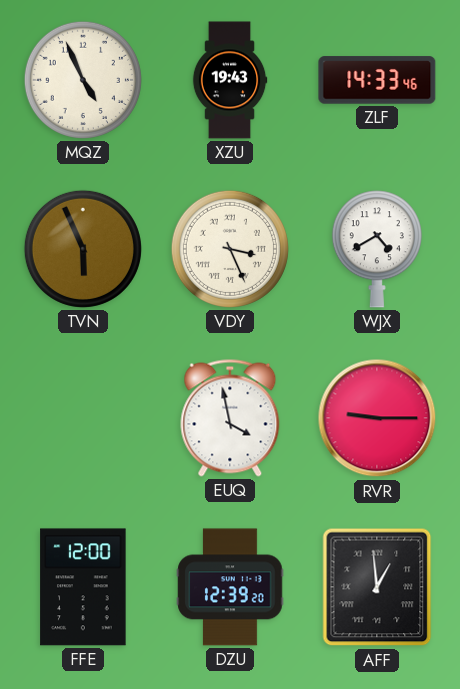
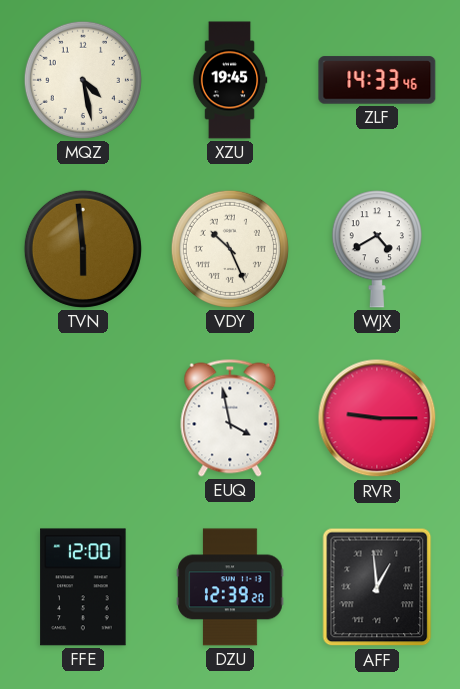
MQZ: 4:56 -> 4:28
XZU: 19:43 -> 19:45
TVN: 5:56 -> 5:59
VDY: 3:26 -> 10:26
